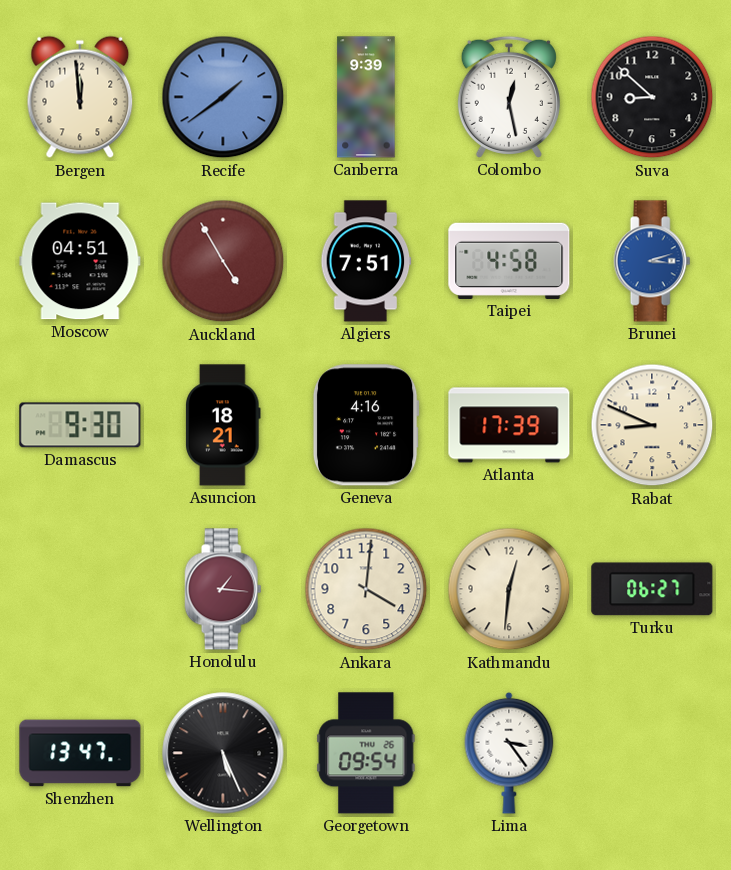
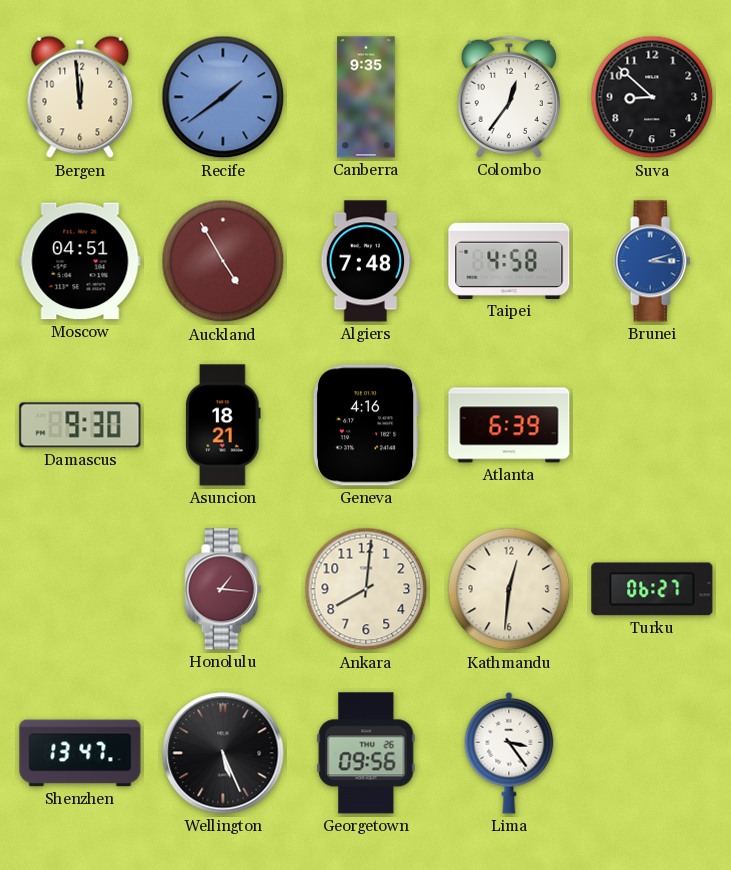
Canberra: 9:39 -> 9:35
Colombo: 12:28 -> 12:36
Algiers: 7:51 -> 7:48
Atlanta: 17:39 -> 6:39
Rabat: 8:49 -> none
Ankara: 4:01 -> 8:01
Georgetown: 09:54 -> 09:56
